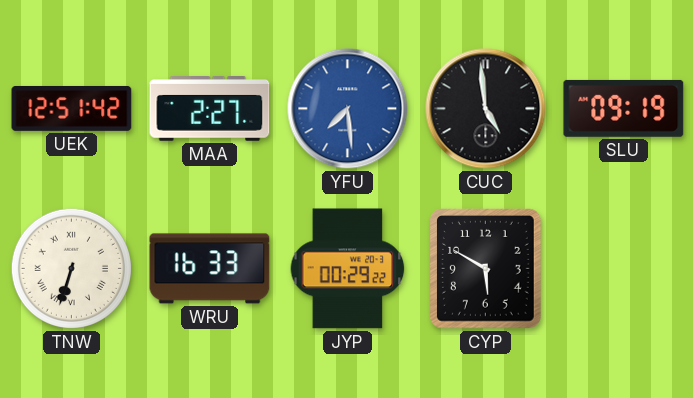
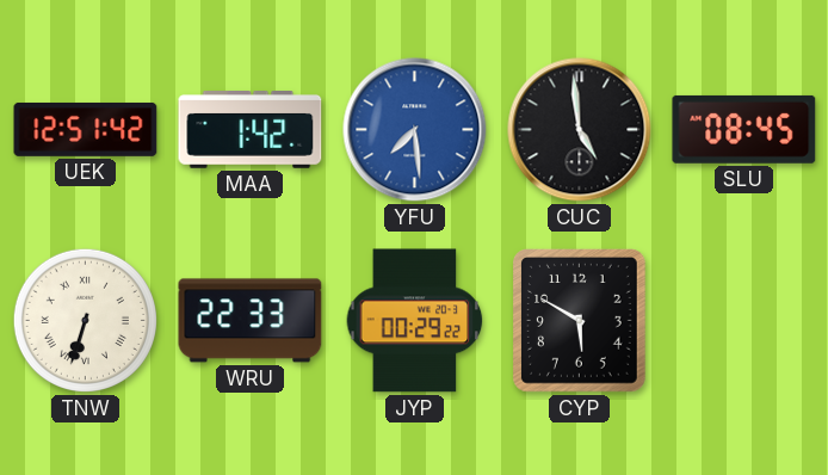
MAA: 2:27 -> 1:42
SLU: 09:19 -> 08:45
WRU: 16:33 -> 22:33
